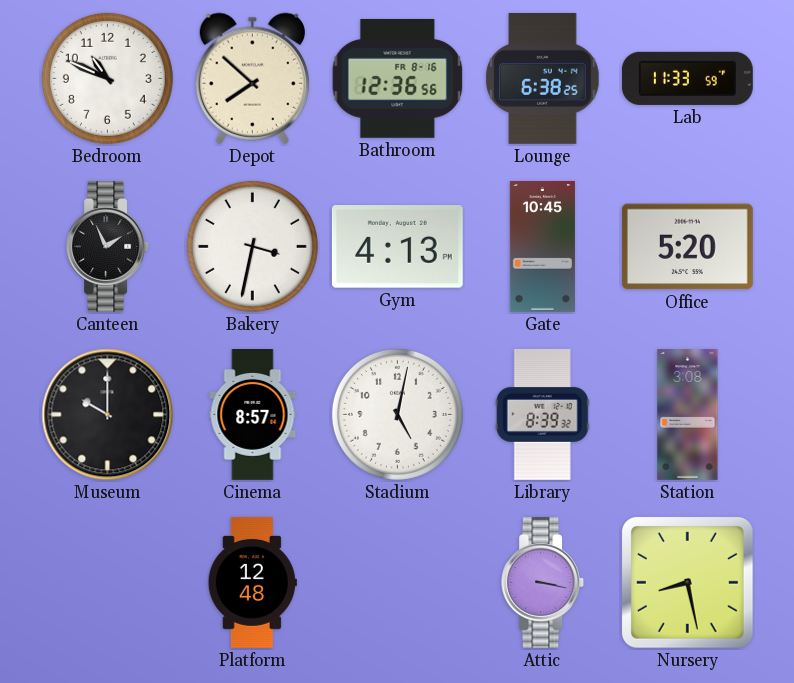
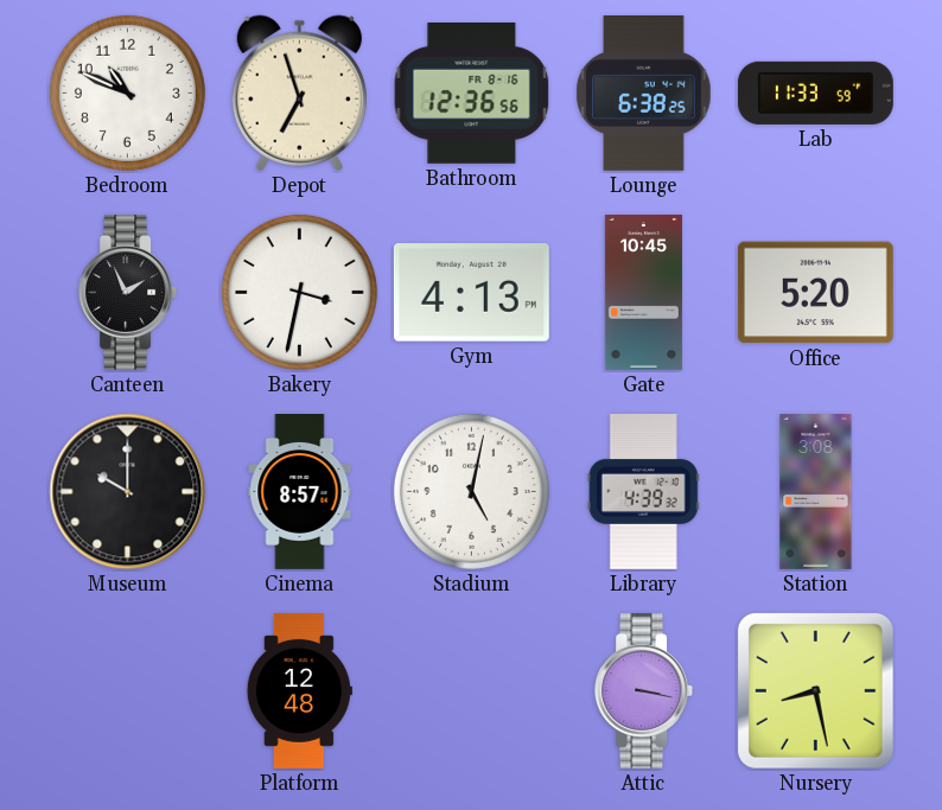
Depot: 7:52 -> 6:57
Library: 8:39 -> 4:39
